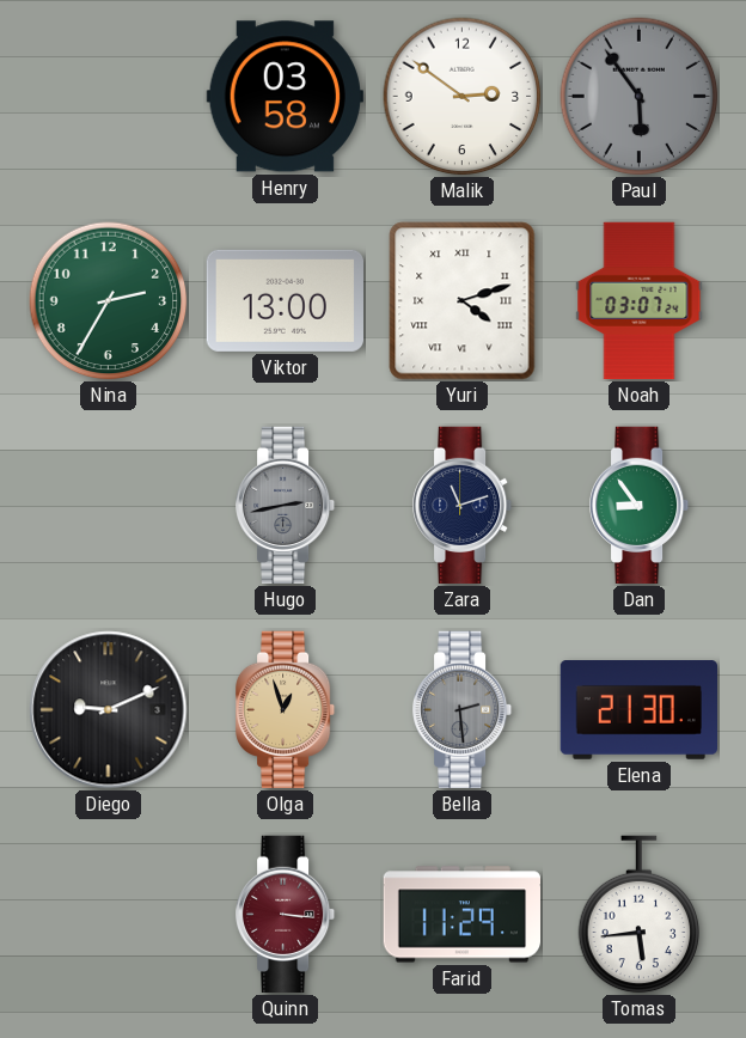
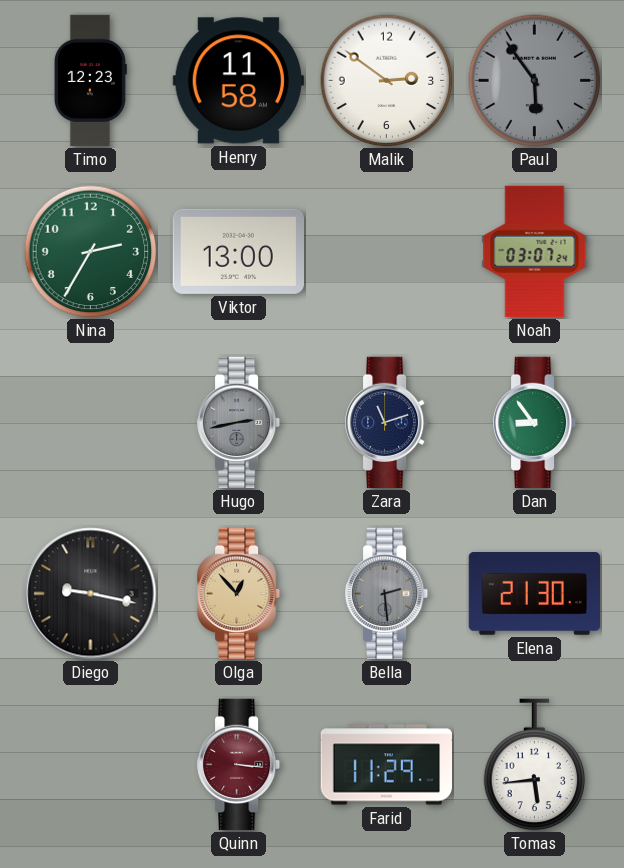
Timo: none -> 12:23
Henry: 03:58 -> 11:58
Yuri: 4:12 -> none
Diego: 9:11 -> 9:17
Olga: 12:57 -> 12:53
